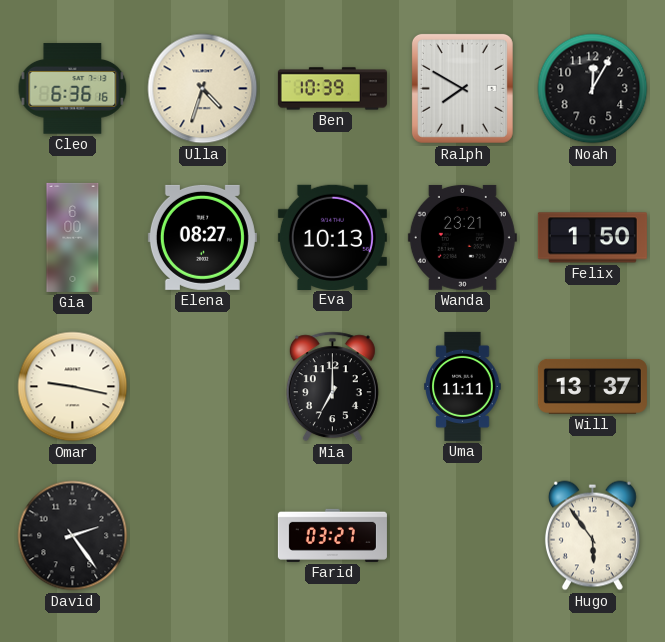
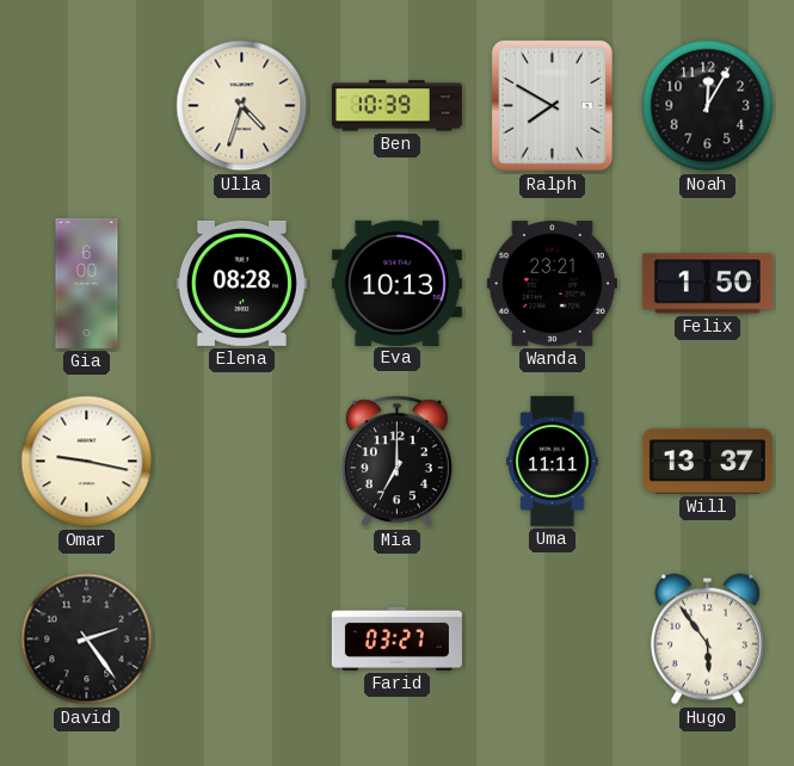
Cleo: 6:36 -> none
Elena: 08:27 -> 08:28
